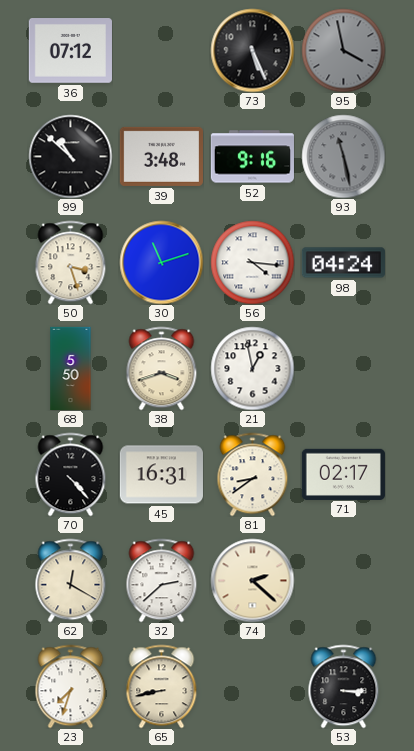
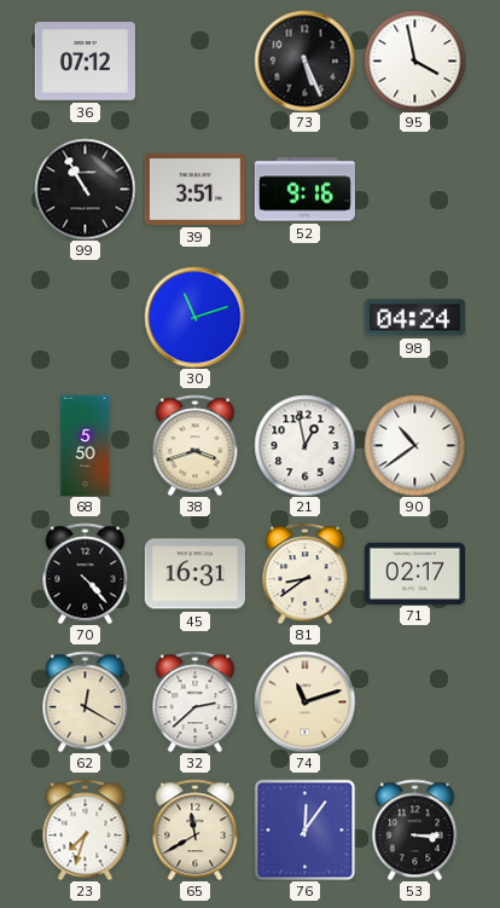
95 dial: grey -> white
99: 10:52 -> 10:55
39: 3:48 -> 3:51
93: 11:28 -> none
50: 3:27 -> none
56: 4:16 -> none
90: none -> 10:39
74: 2:22 -> 11:12
65: 8:43 -> 11:40
76: none -> 12:06
